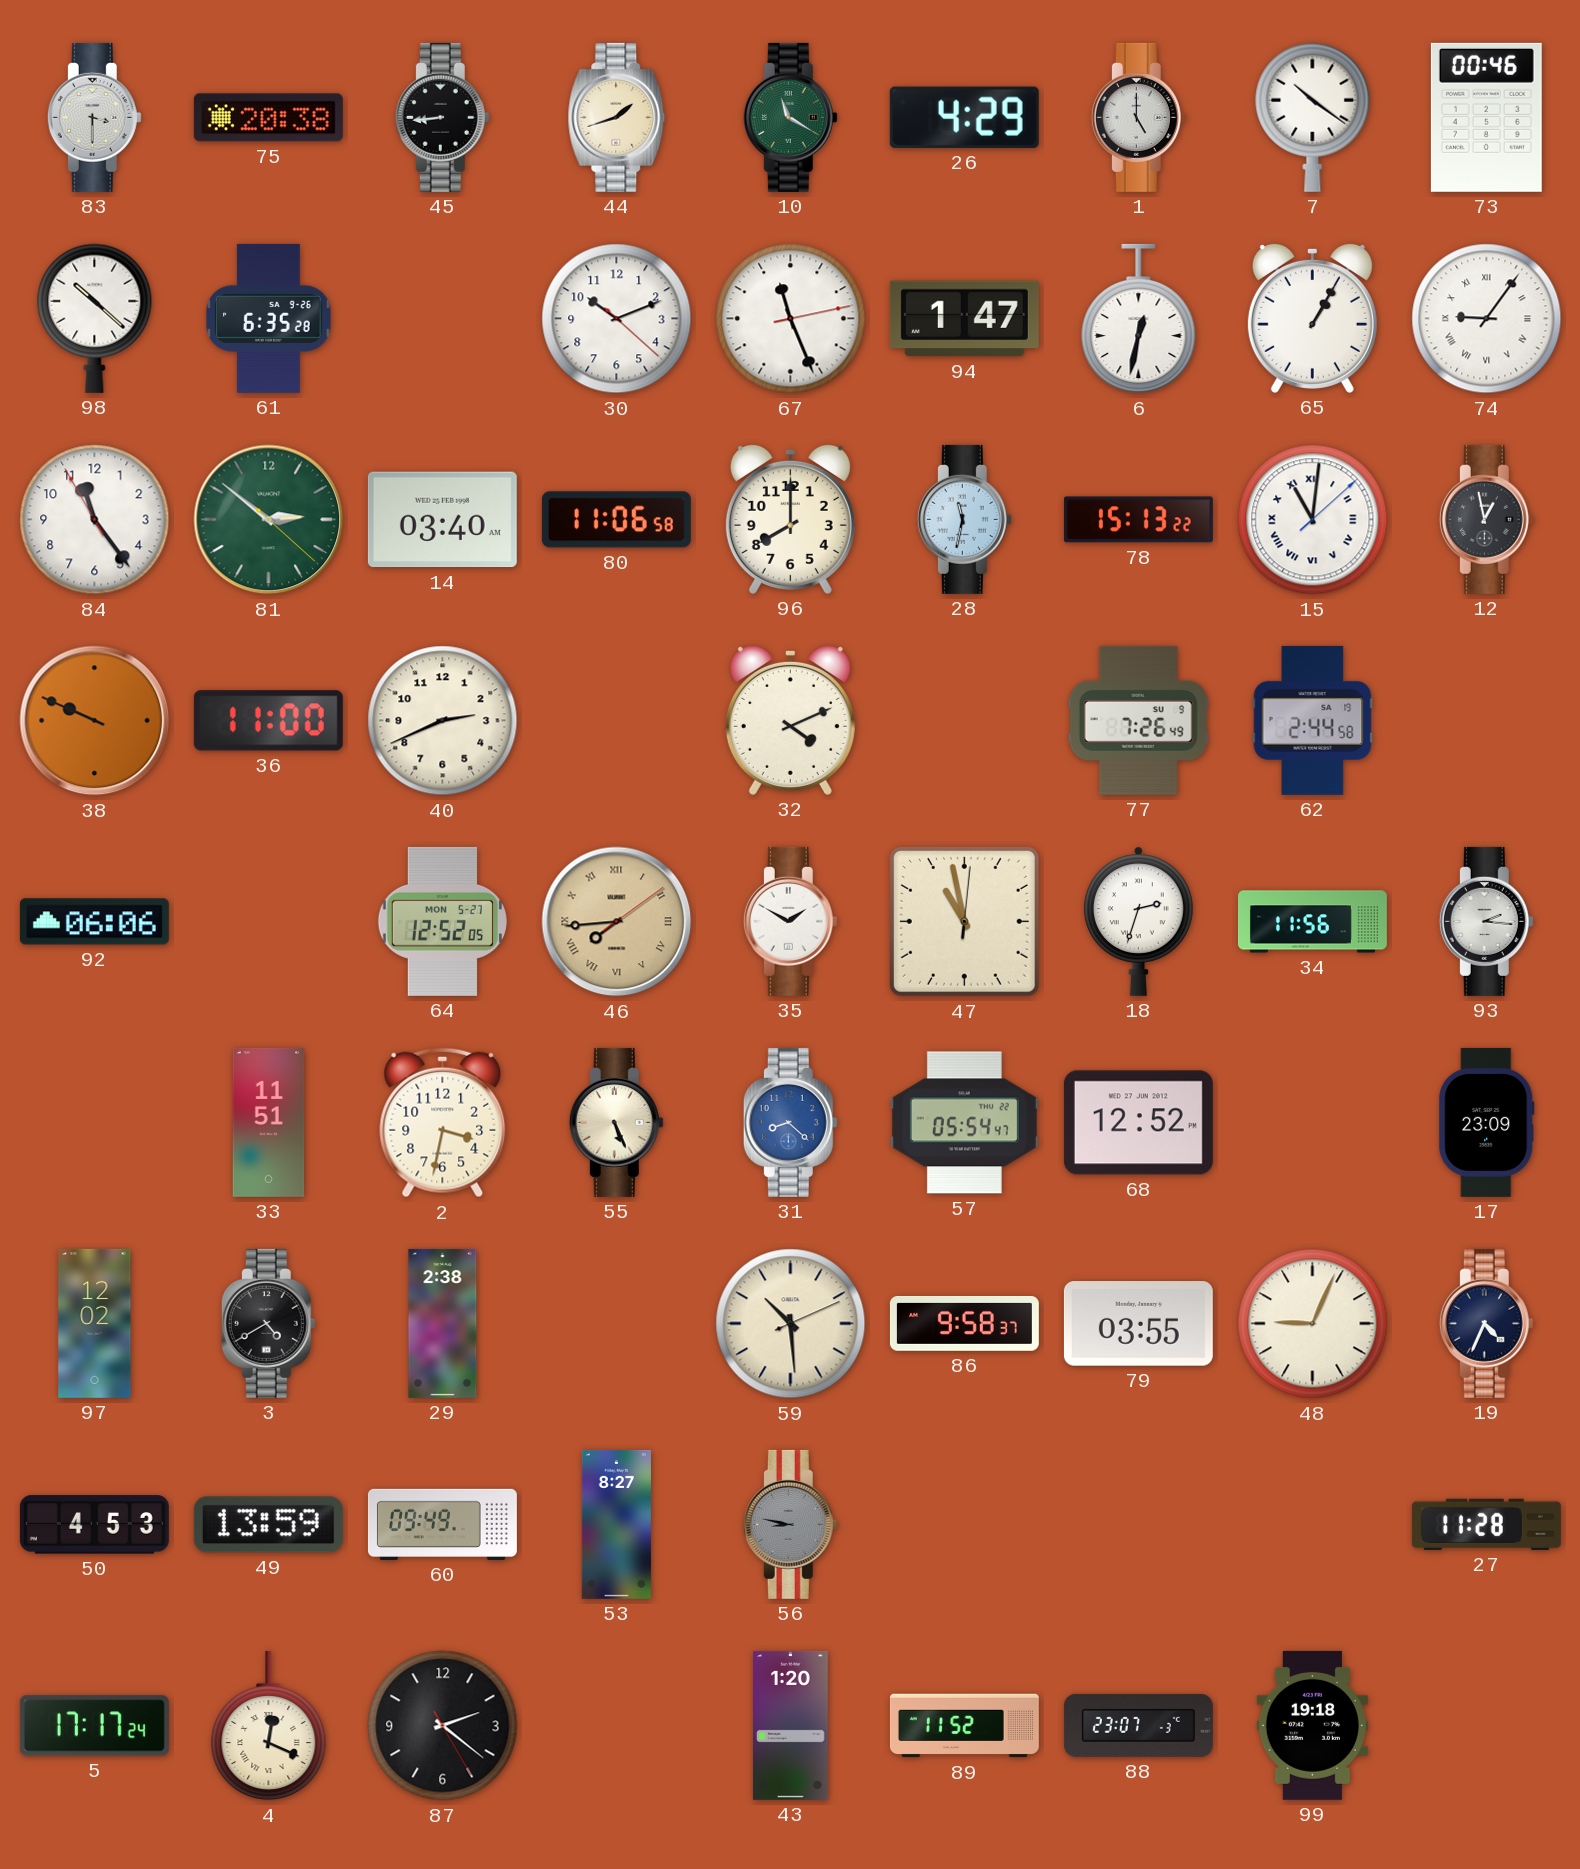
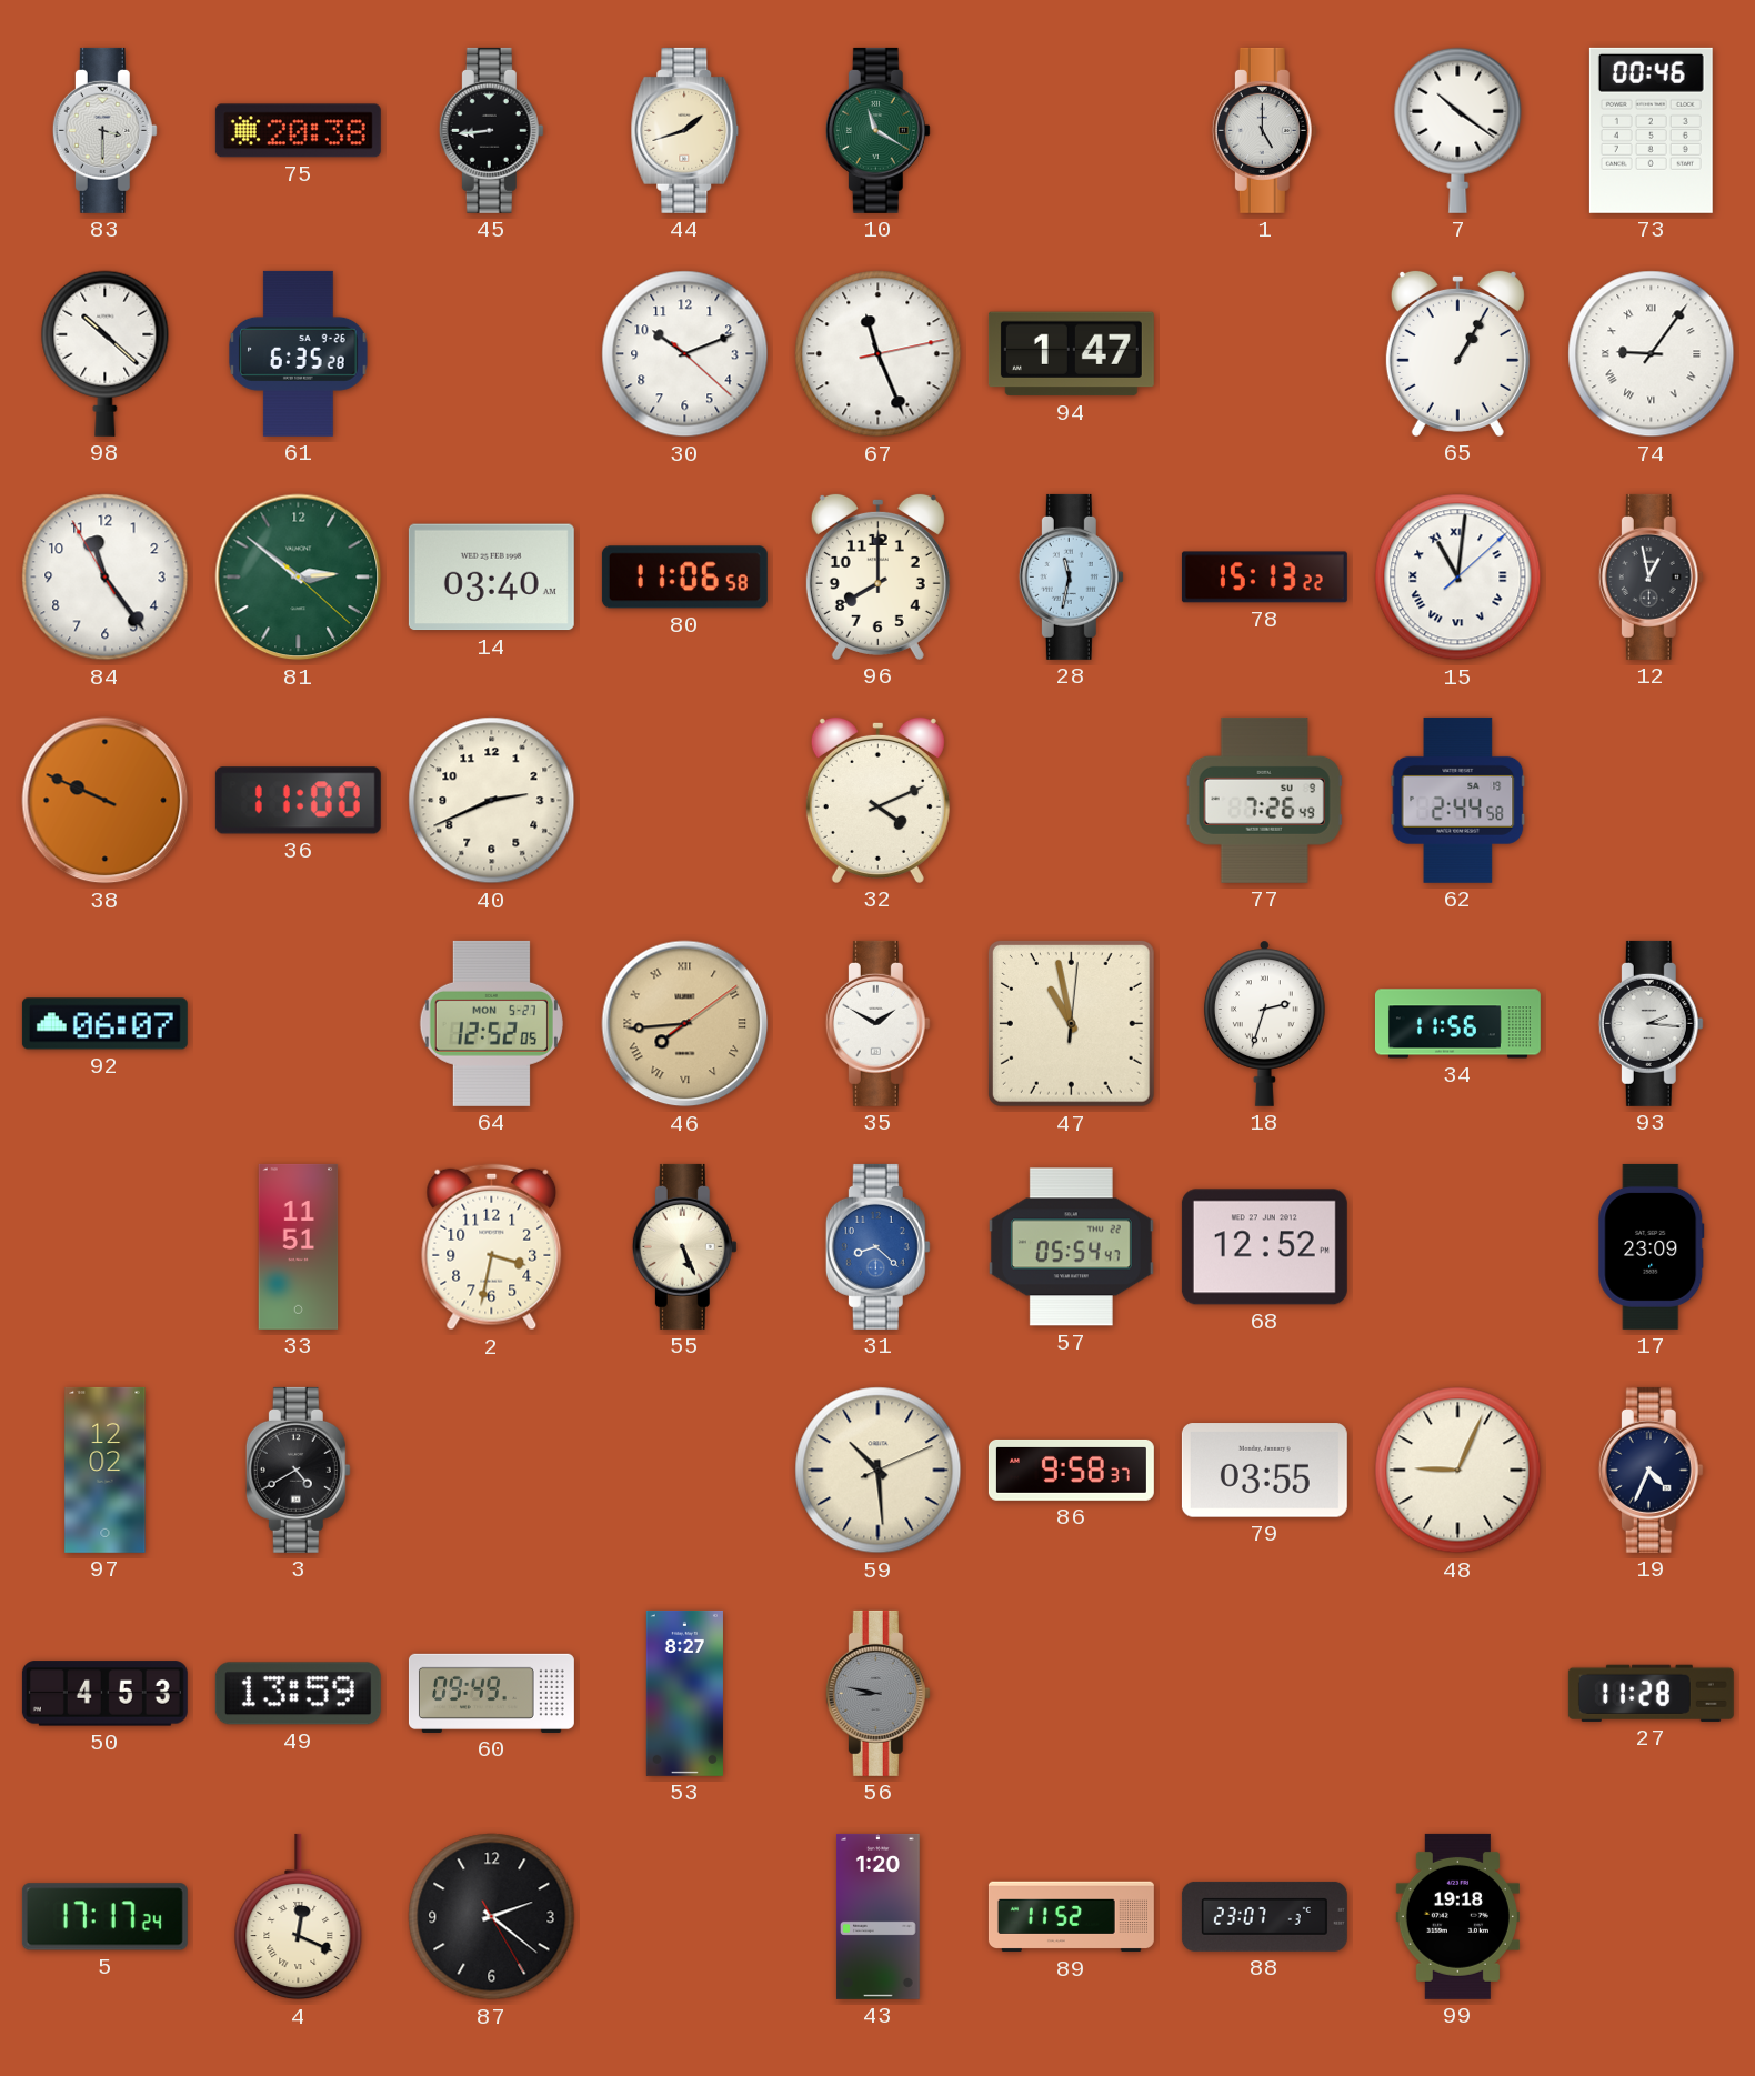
26: 4:29 -> none
6: 12:32 -> none
92: 06:06 -> 06:07
29: 2:38 -> none
